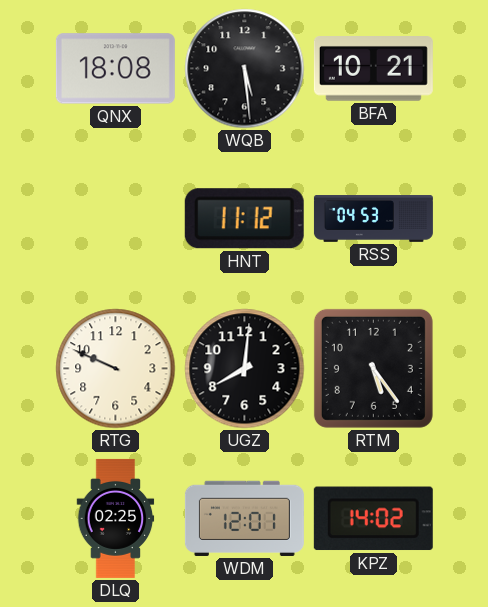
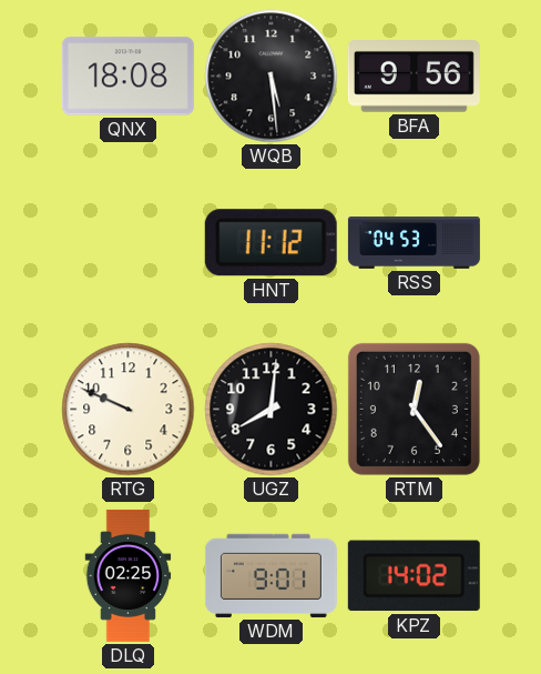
BFA: 10:21 -> 9:56
RTM: 5:24 -> 12:24
WDM: 12:01 -> 9:01
